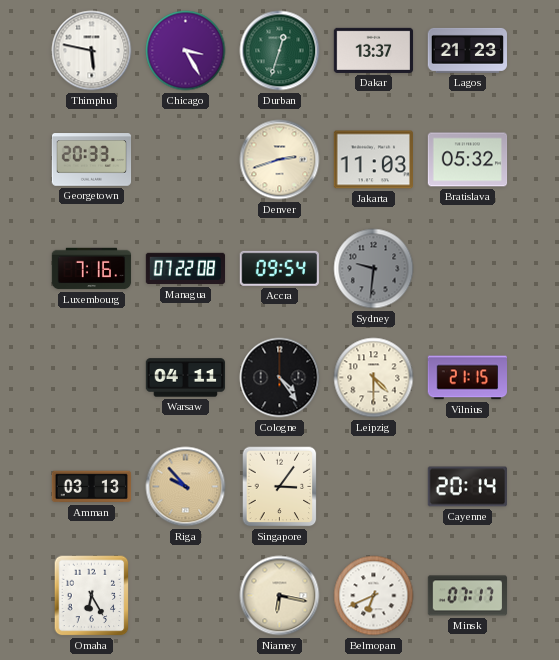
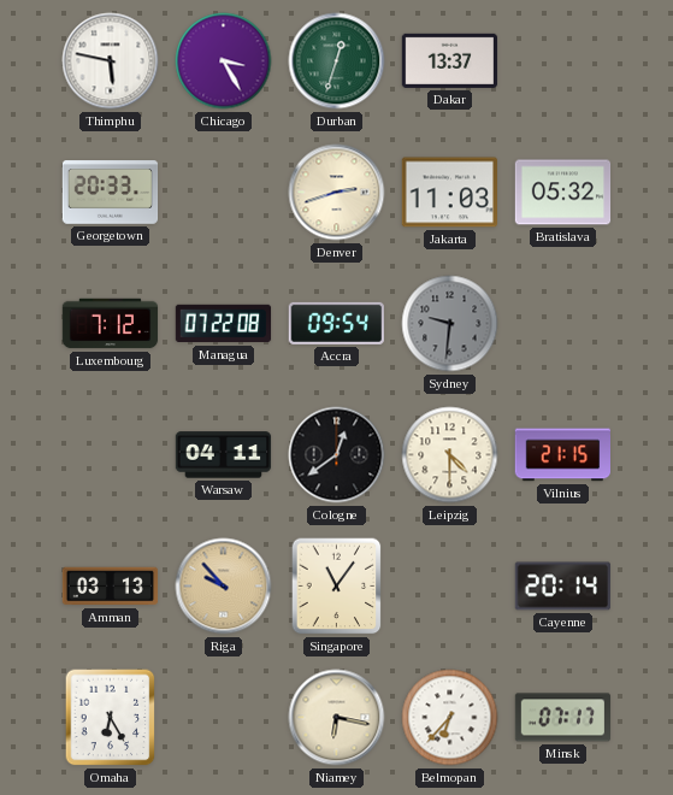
Lagos: 21:23 -> none
Luxembourg: 7:16 -> 7:12
Cologne: 4:24 -> 12:39
Singapore: 3:06 -> 11:06
Belmopan: 6:41 -> 6:37
